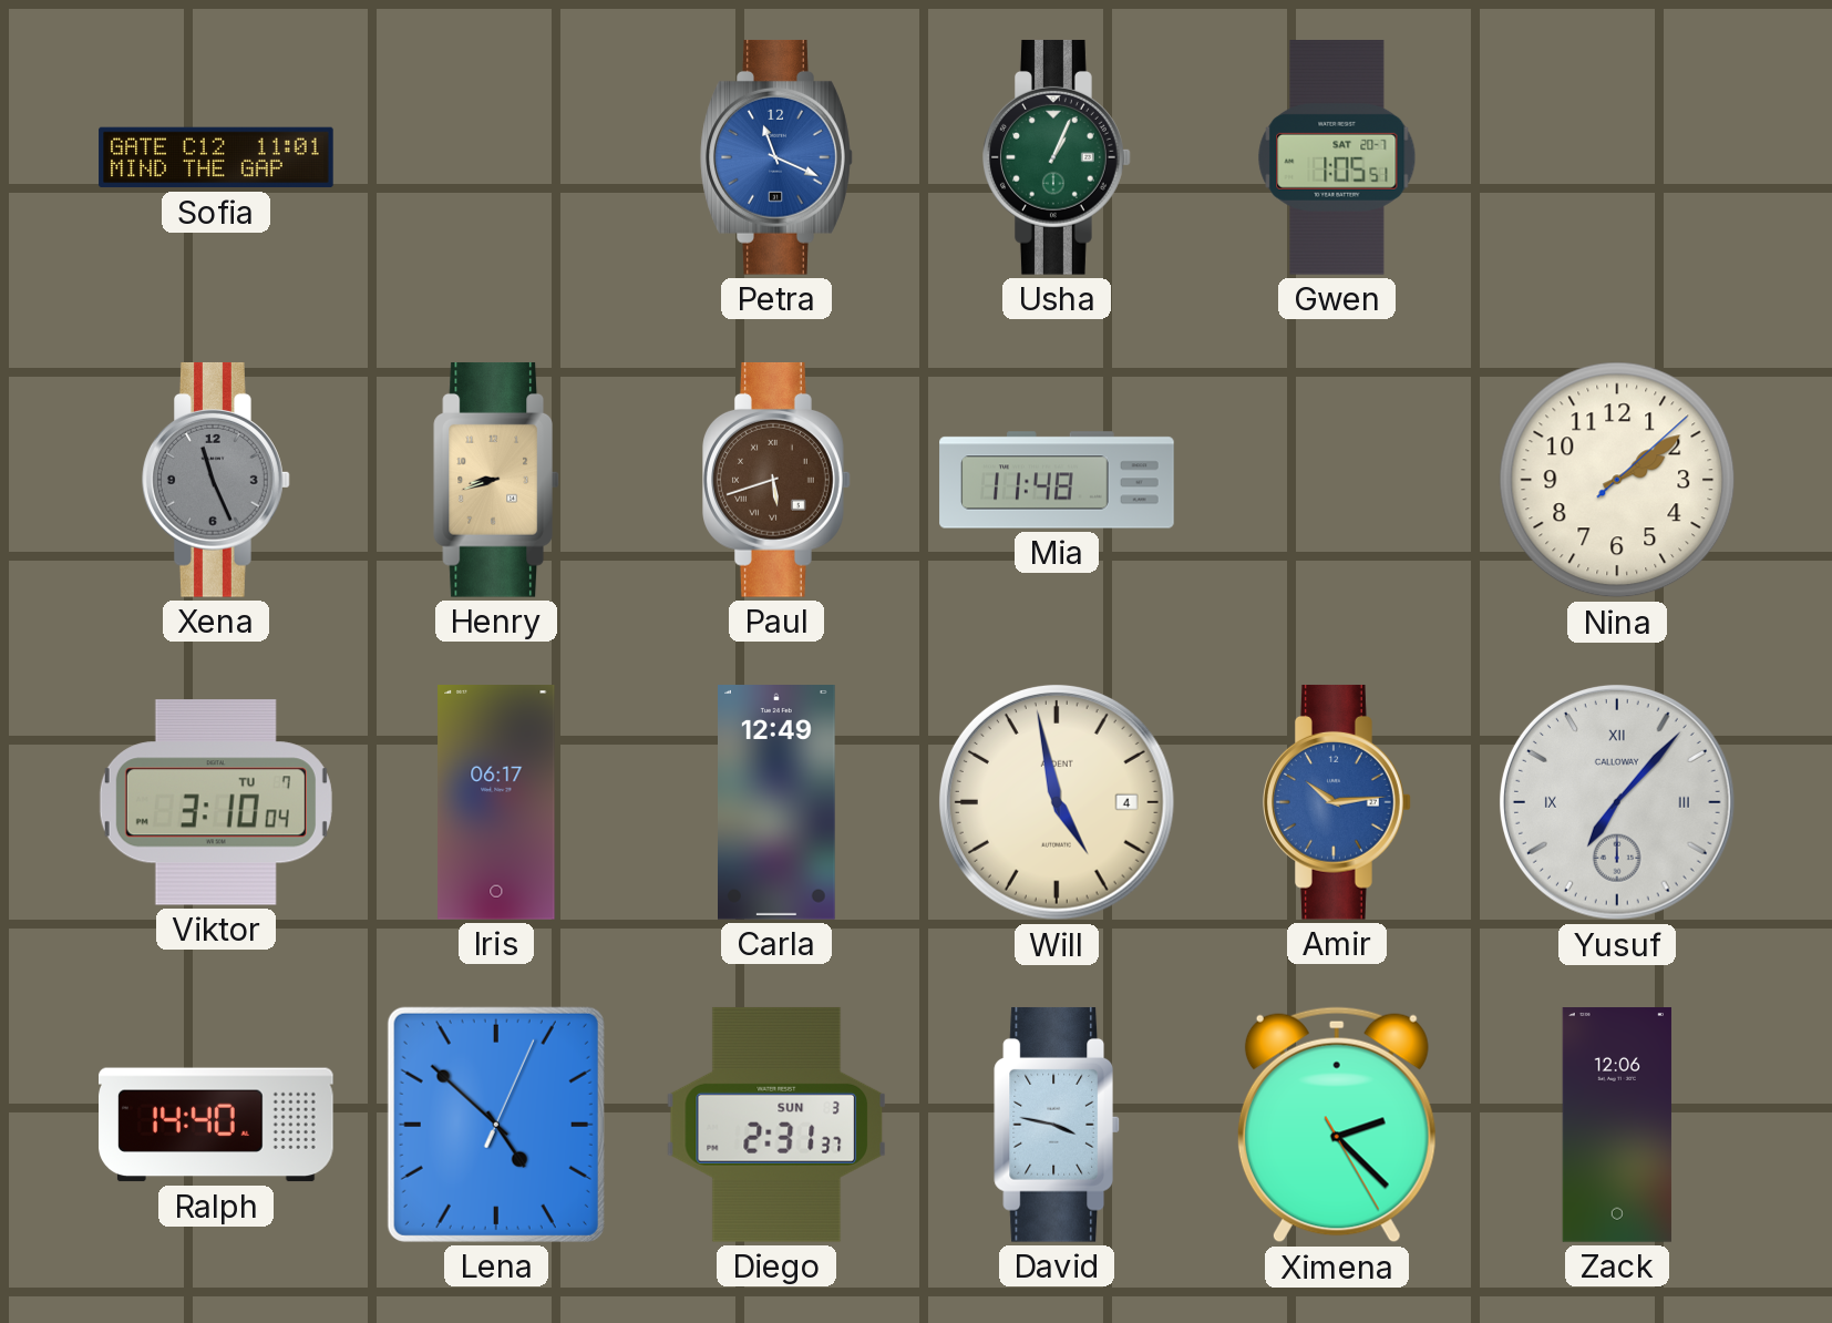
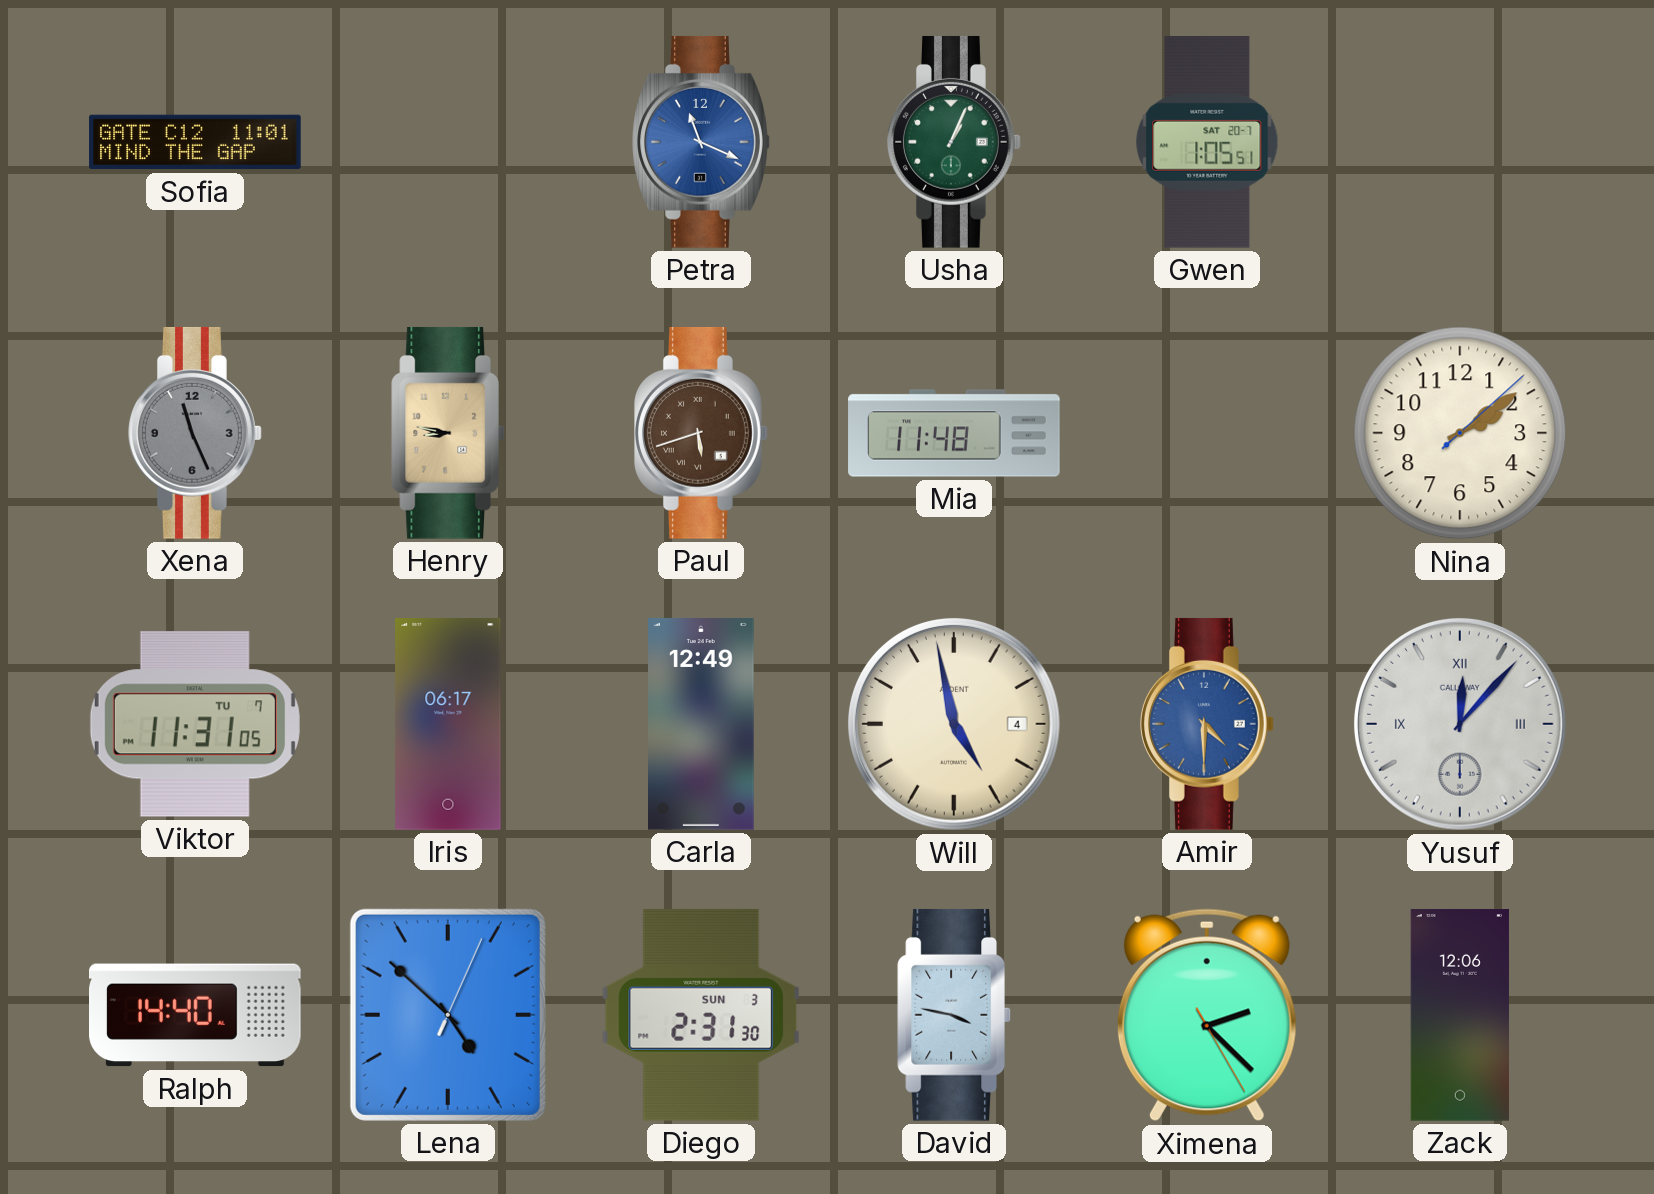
Henry: 8:42 -> 8:47
Viktor: 3:10 -> 11:31
Amir: 10:14 -> 4:30
Yusuf: 7:07 -> 12:07
Diego: 2:31:37 -> 2:31:30
